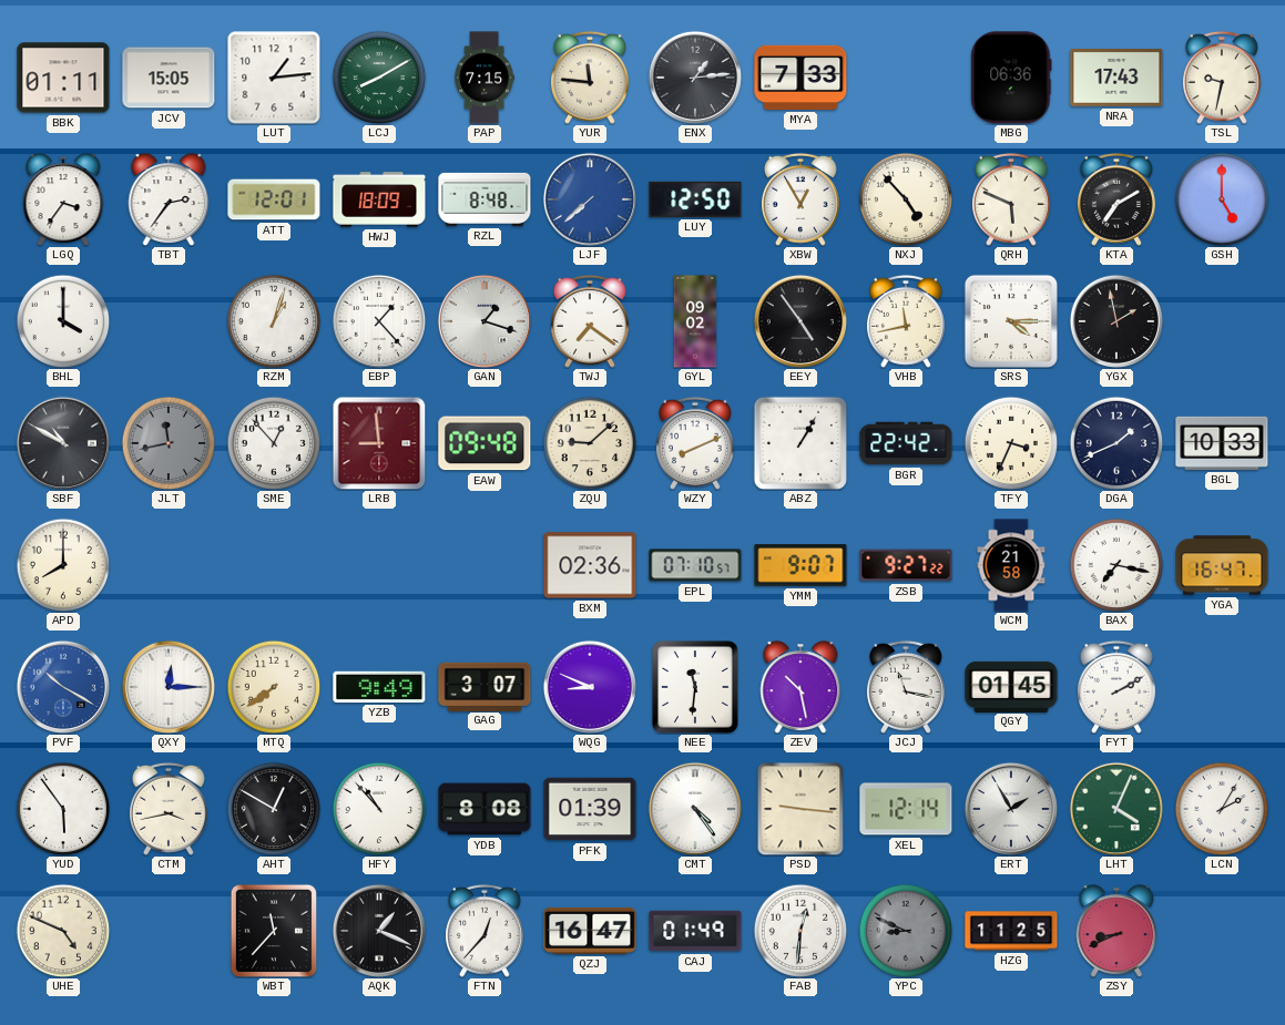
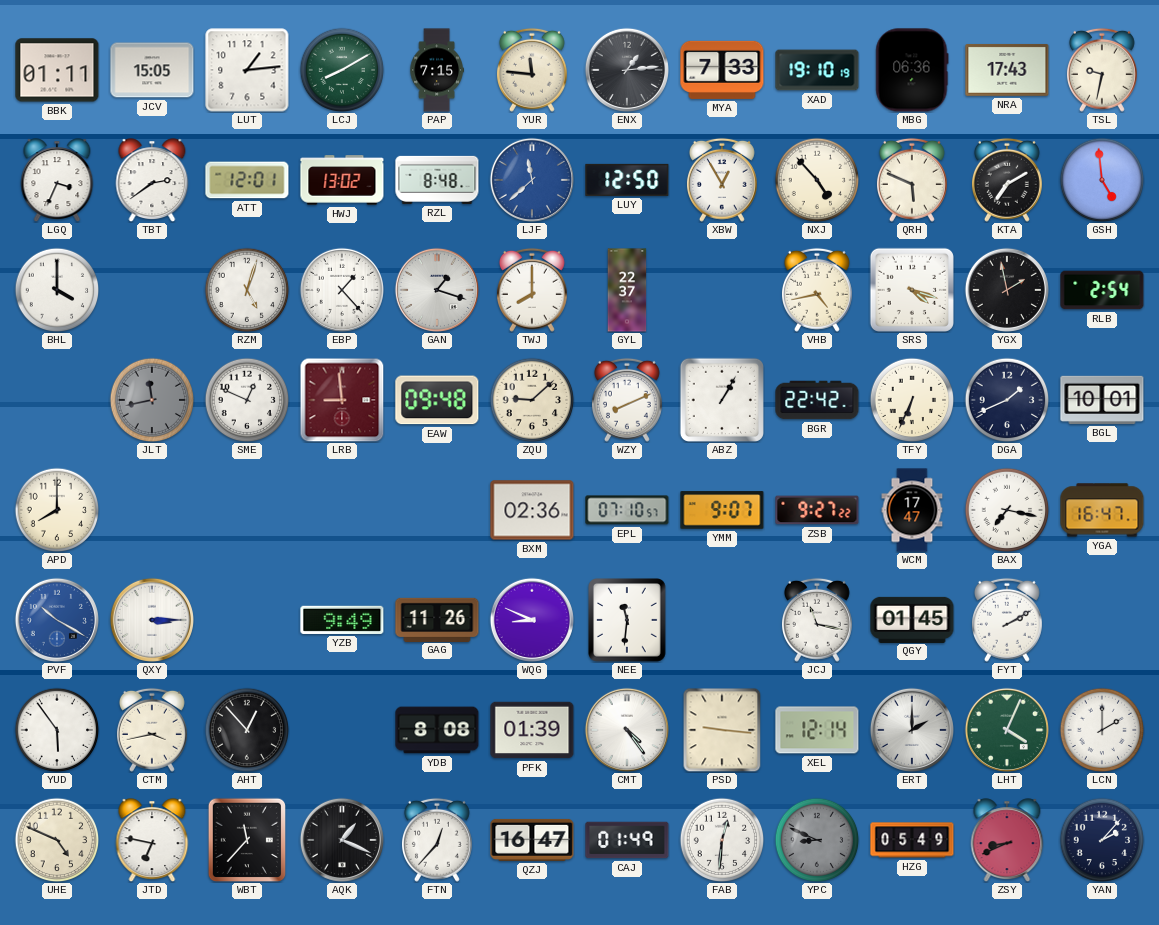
XAD: none -> 19:10
LGQ: 3:36 -> 3:34
TBT: 2:36 -> 2:39
HWJ: 18:09 -> 13:02
LJF: 7:38 -> 11:38
GSH: 5:00 -> 4:59
RZM: 1:03 -> 5:03
TWJ: 7:21 -> 8:00
GYL: 09:02 -> 22:37
EEY: 4:54 -> none
VHB: 11:43 -> 4:43
SRS: 4:15 -> 4:18
RLB: none -> 2:54
SBF: 10:50 -> none
SME: 12:53 -> 12:49
TFY: 3:34 -> 6:34
BGL: 10:33 -> 10:01
WCM: 21:58 -> 17:47
QXY: 12:15 -> 3:15
MTQ: 7:39 -> none
GAG: 3:07 -> 11:26
ZEV: 10:28 -> none
AHT: 12:50 -> 12:53
HFY: 10:53 -> none
ERT: 1:55 -> 2:00
LCN: 2:05 -> 2:00
JTD: none -> 6:47
HZG: 11:25 -> 05:49
YAN: none -> 2:07
